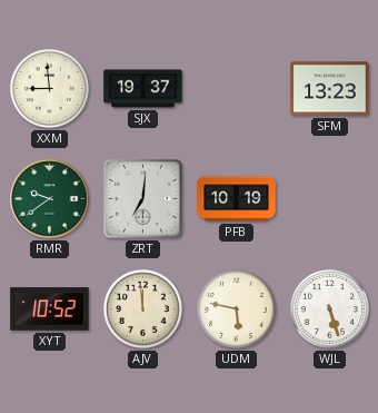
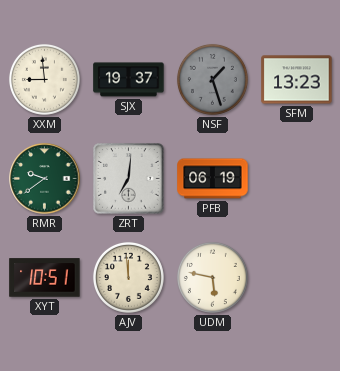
NSF: none -> 1:27
PFB: 10:19 -> 06:19
XYT: 10:52 -> 10:51
WJL: 5:27 -> none
